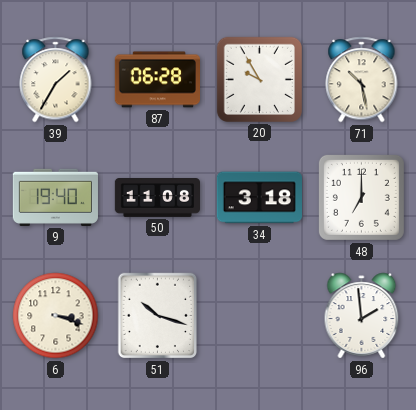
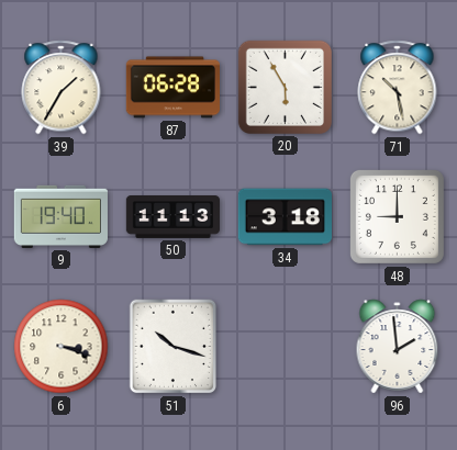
20: 9:55 -> 5:55
50: 11:08 -> 11:13
48: 7:00 -> 9:00
